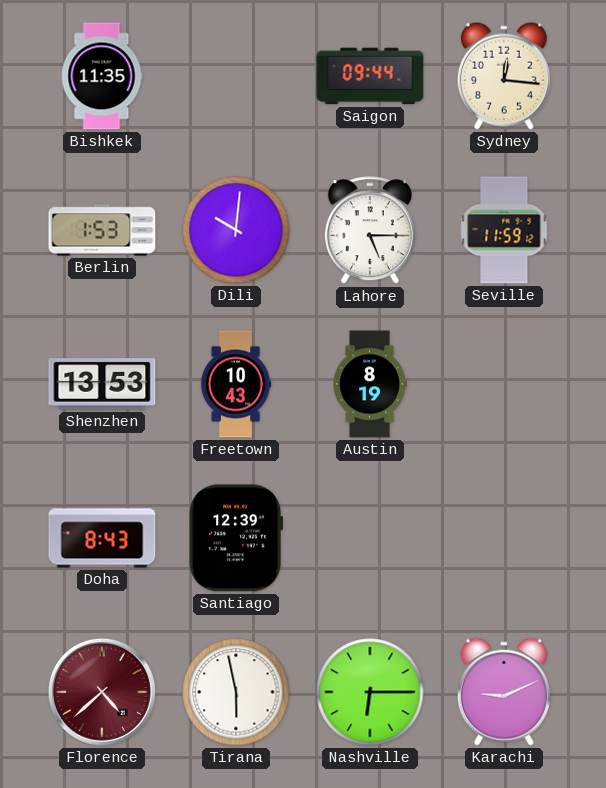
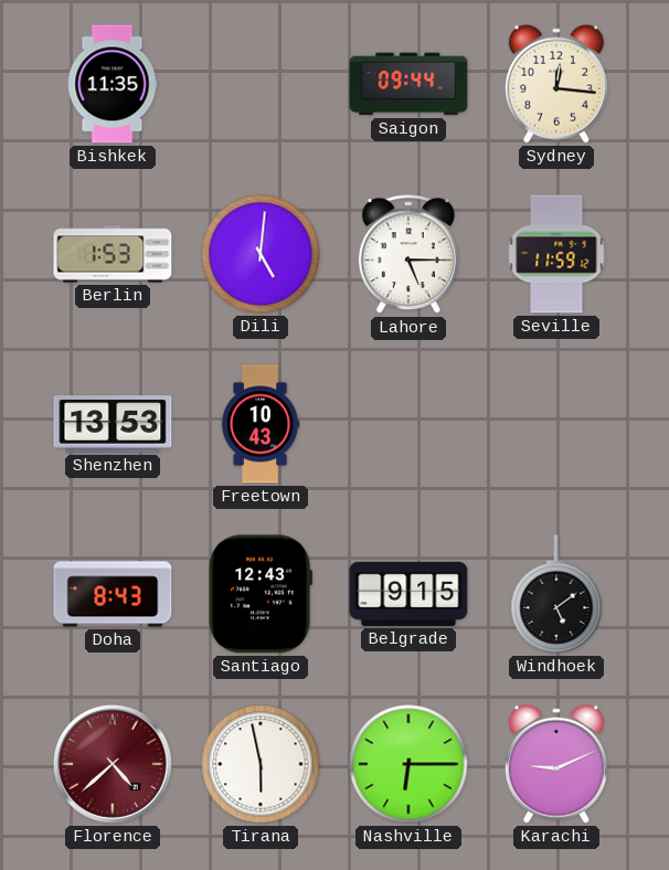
Dili: 10:01 -> 5:01
Austin: 8:19 -> none
Santiago: 12:39 -> 12:43
Belgrade: none -> 9:15
Windhoek: none -> 5:09
